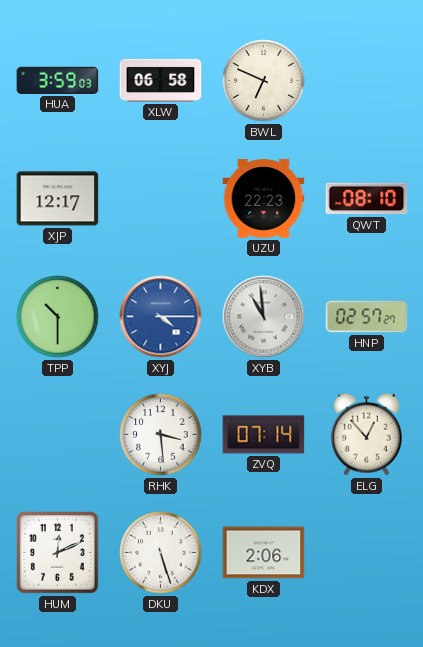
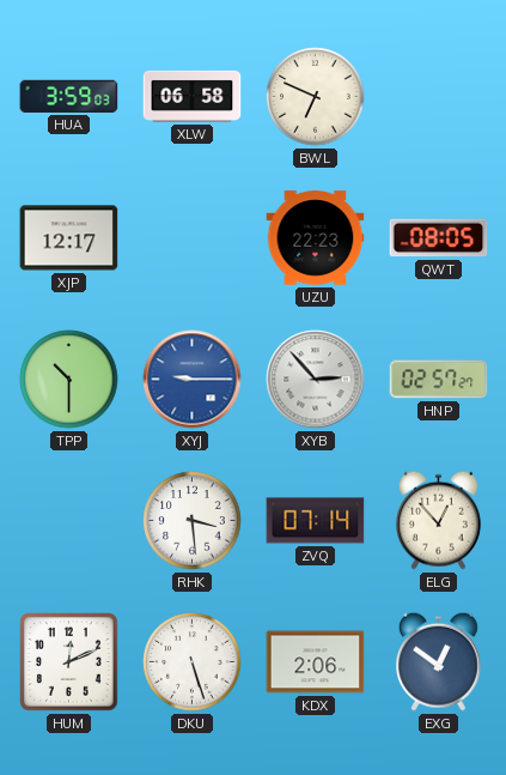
QWT: 08:10 -> 08:05
XYJ: 4:15 -> 9:15
XYB: 10:59 -> 2:53
EXG: none -> 12:51
